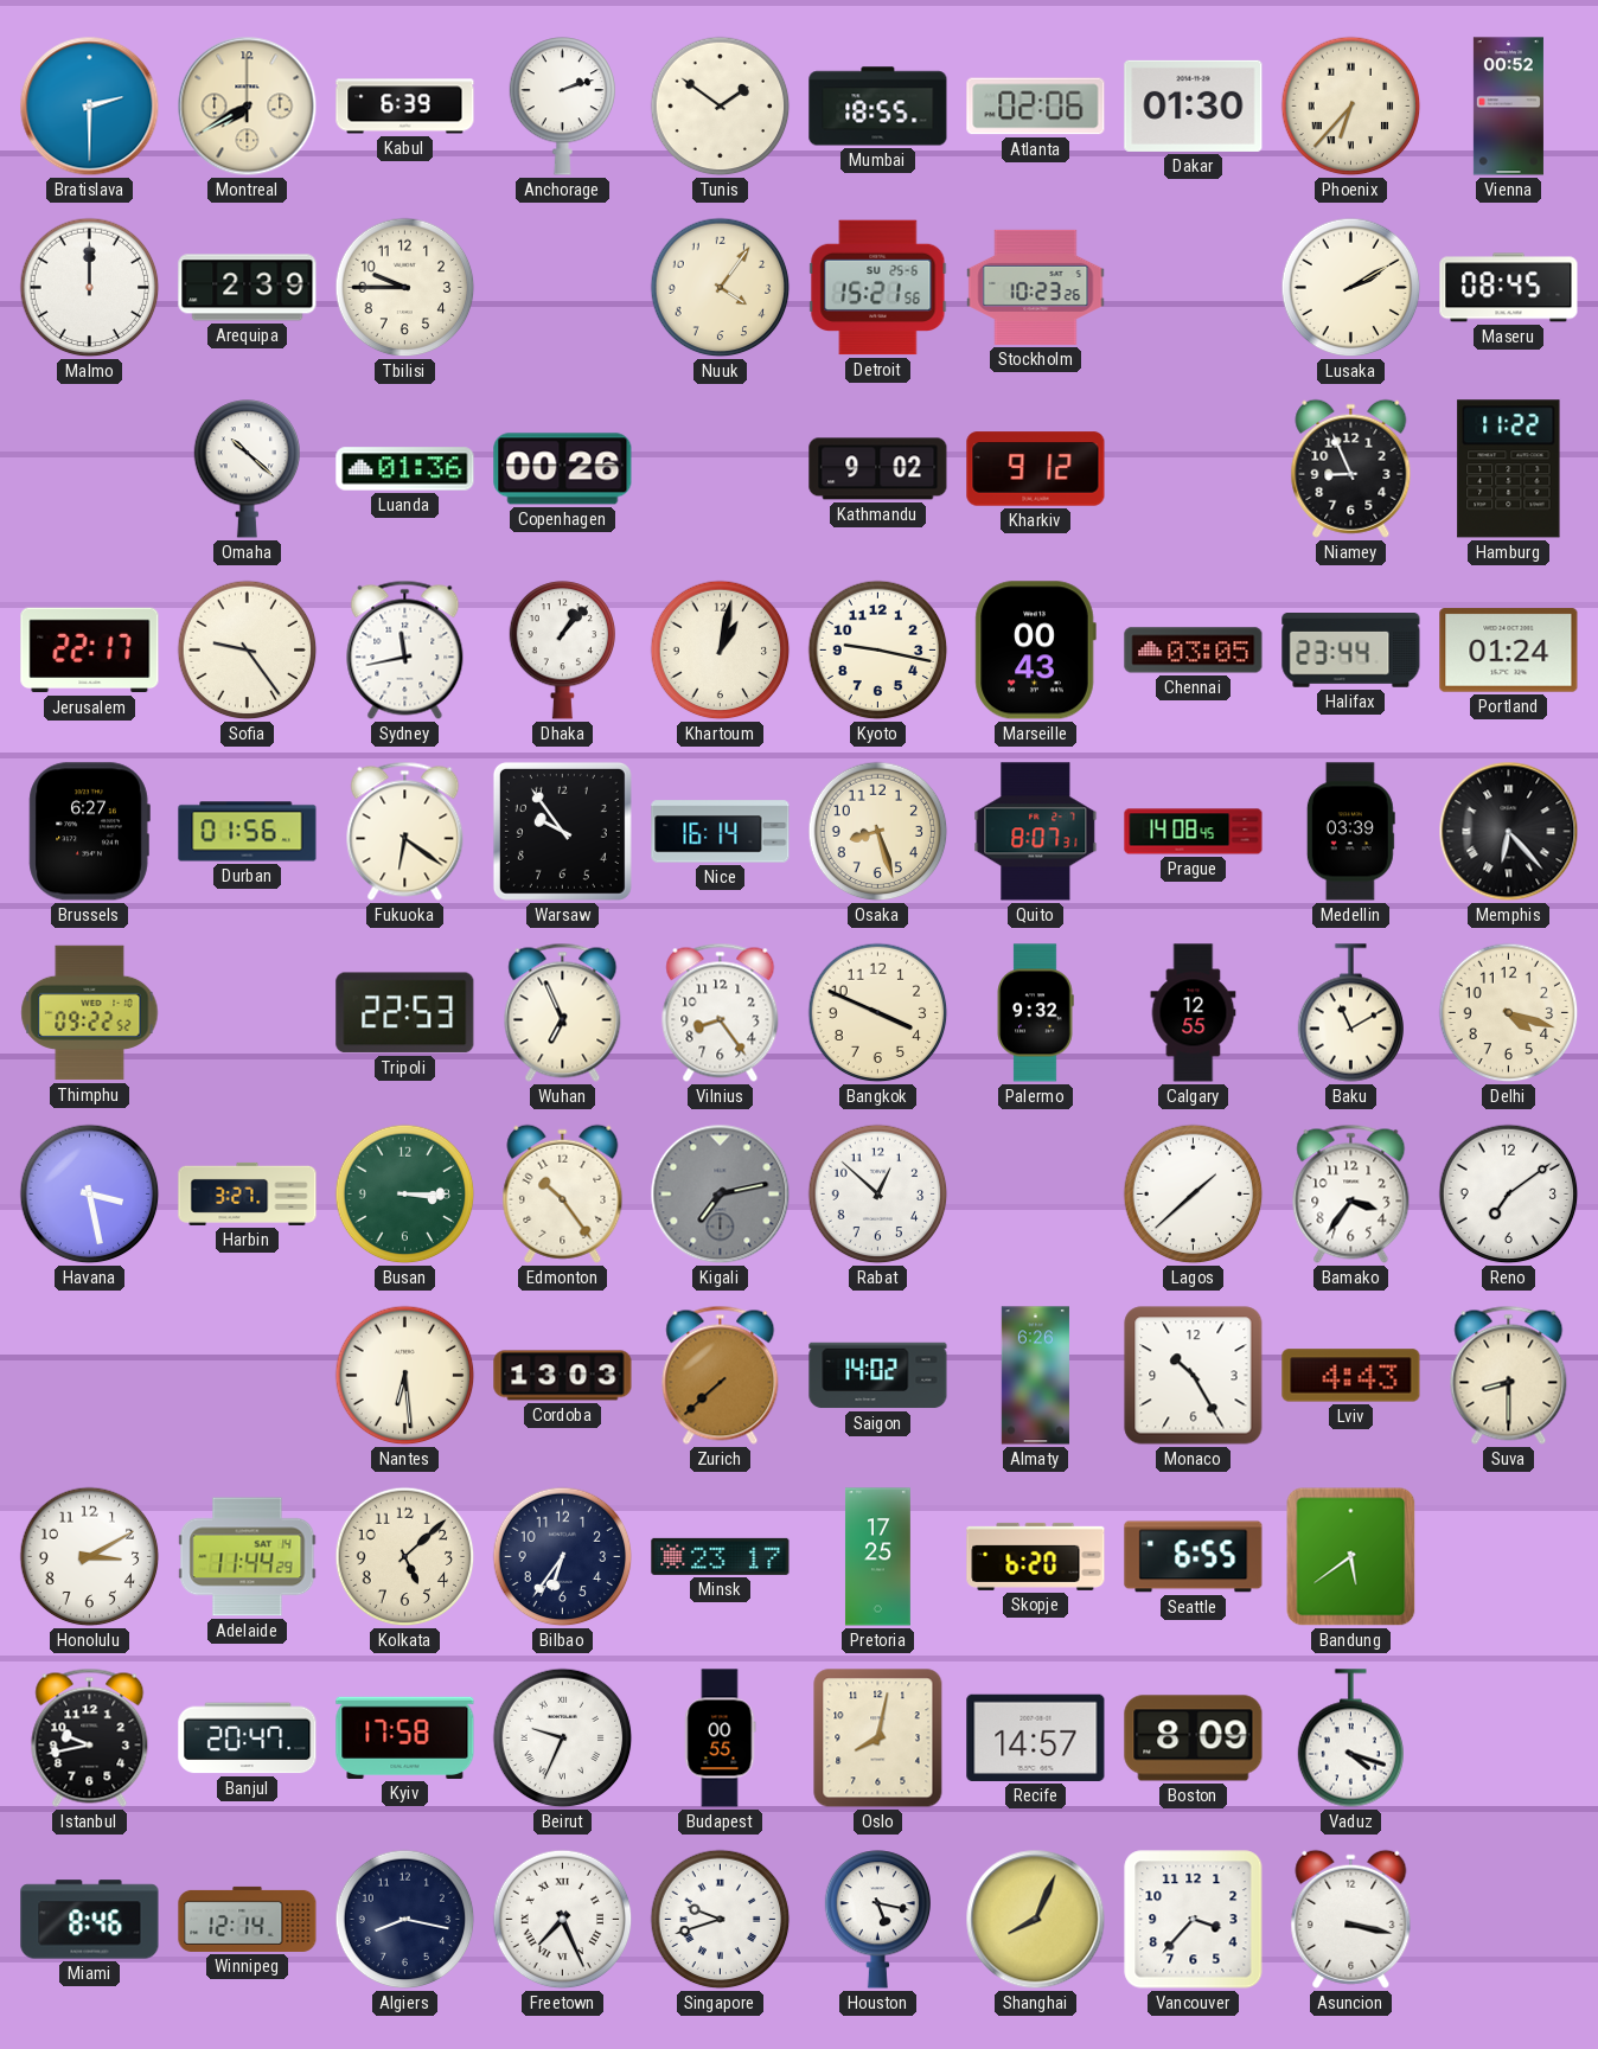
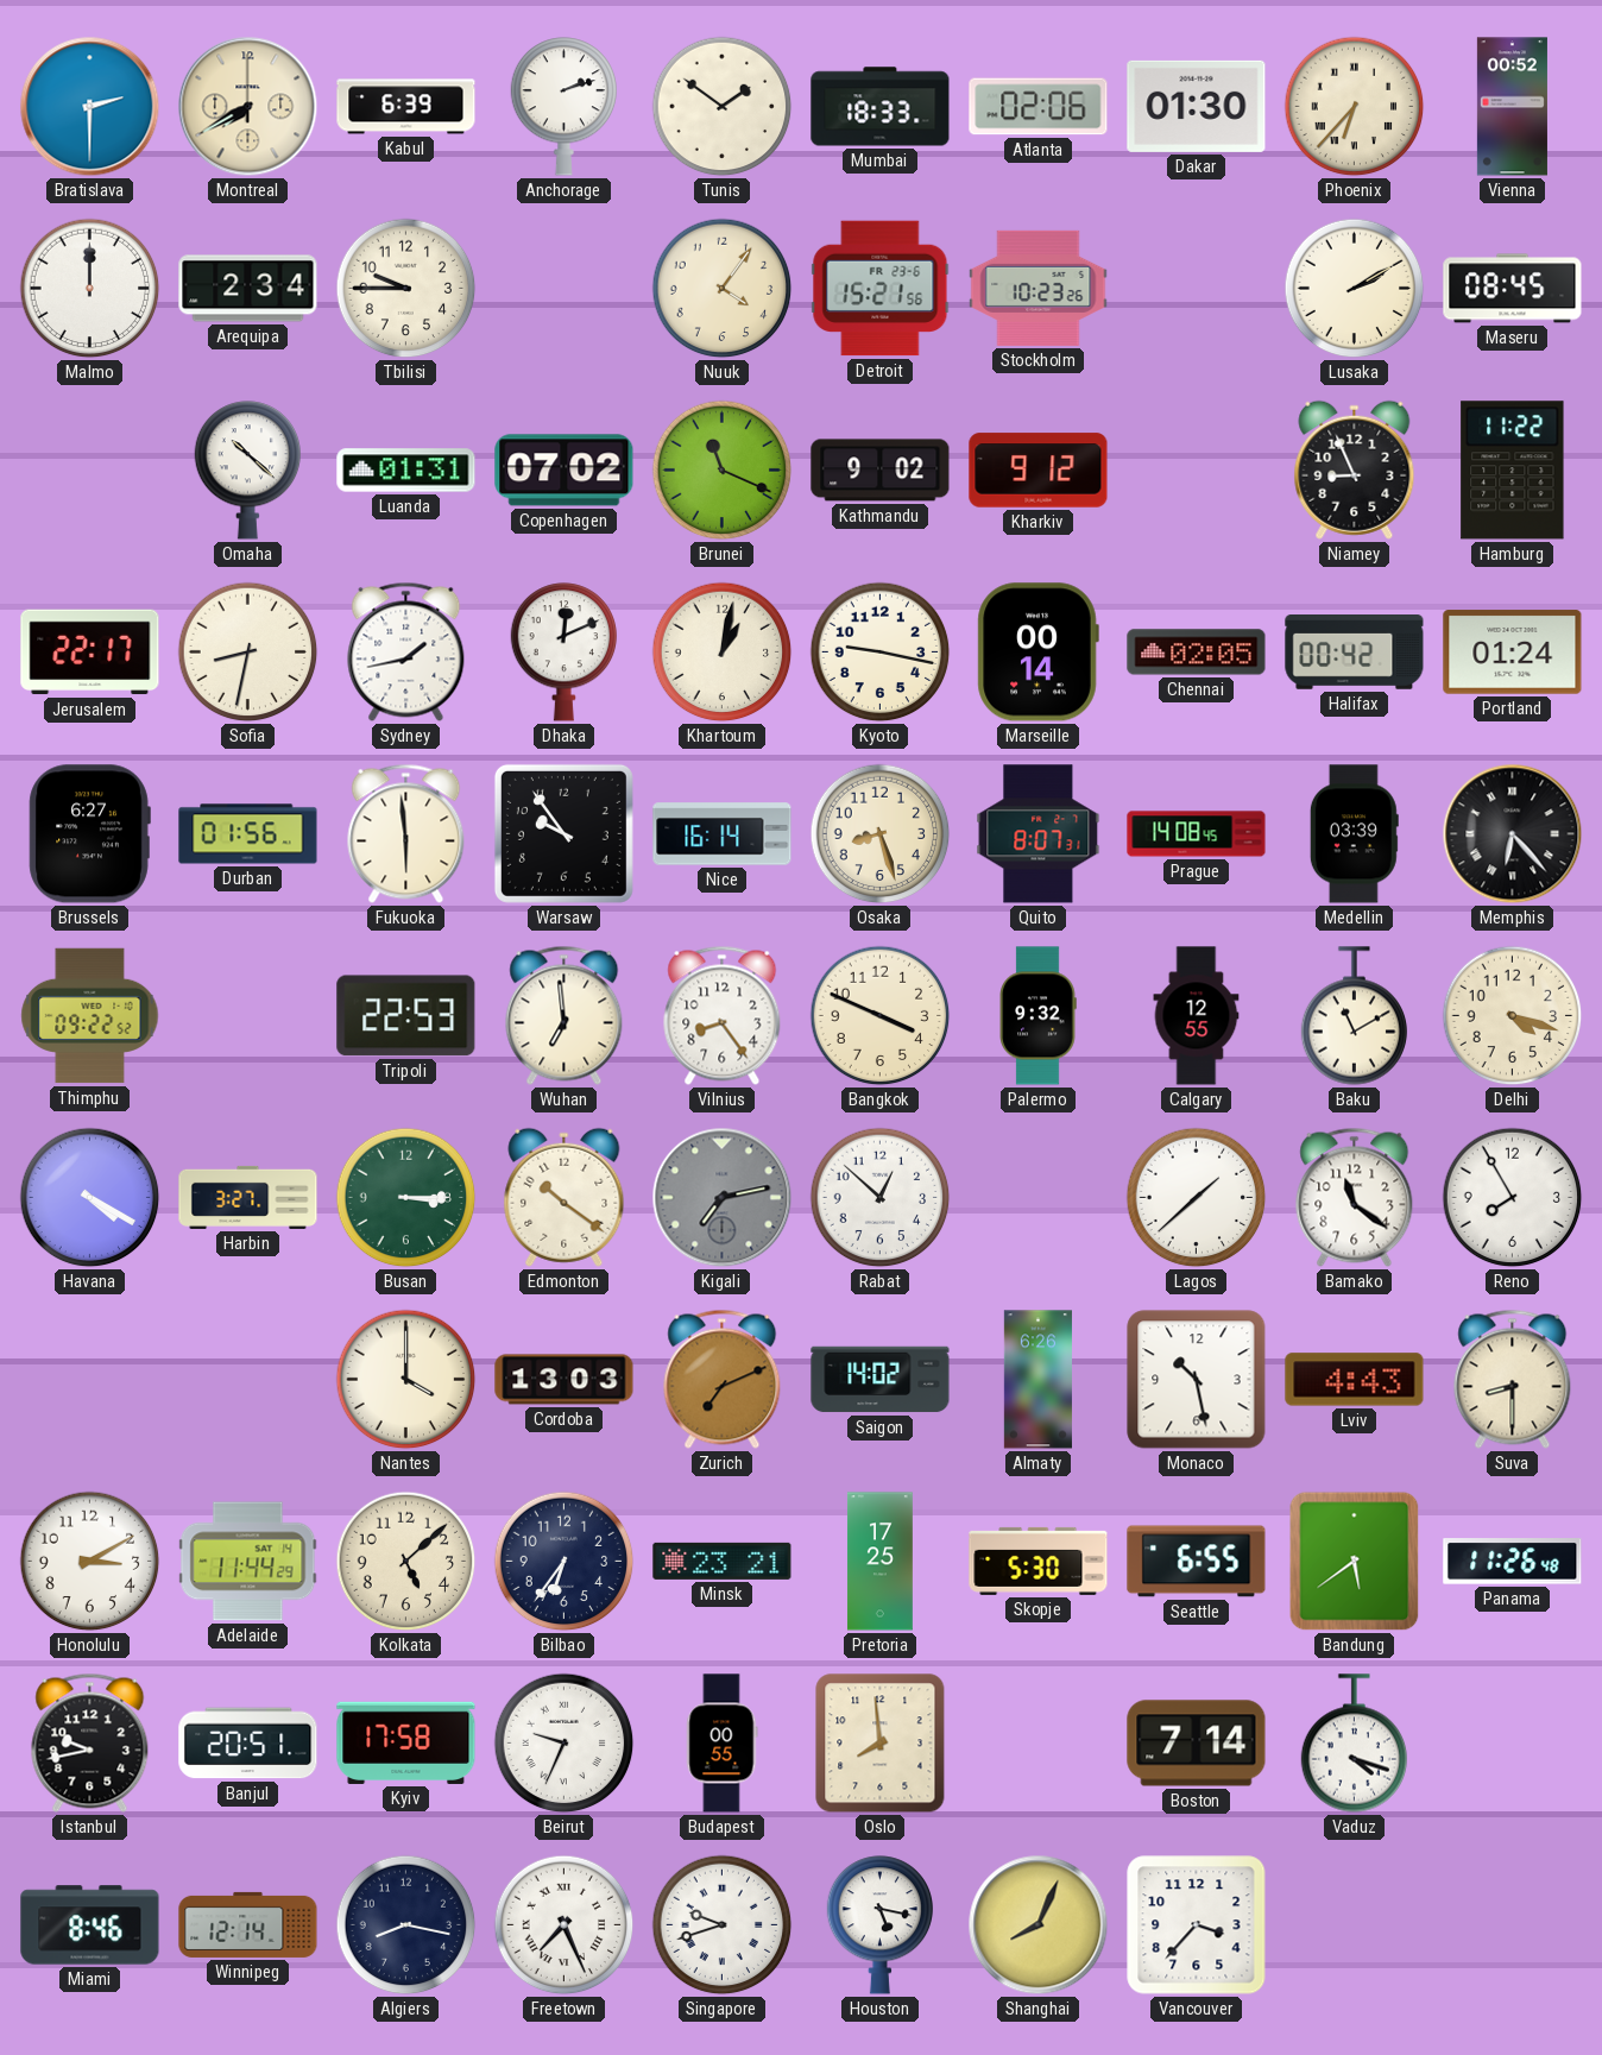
Mumbai: 18:55 -> 18:33
Arequipa: 2:39 -> 2:34
Detroit date: SU 25-6 -> FR 23-6
Luanda: 01:36 -> 01:31
Copenhagen: 00:26 -> 07:02
Brunei: none -> 11:19
Sofia: 9:24 -> 8:32
Sydney: 11:43 -> 1:43
Dhaka: 1:07 -> 12:11
Marseille: 00:43 -> 00:14
Chennai: 03:05 -> 02:05
Halifax: 23:44 -> 00:42
Fukuoka: 6:21 -> 5:59
Wuhan: 6:56 -> 6:59
Havana: 3:28 -> 4:20
Edmonton: 10:24 -> 10:21
Bamako: 3:36 -> 11:21
Reno: 7:09 -> 7:55
Nantes: 6:29 -> 4:00
Zurich: 7:38 -> 7:11
Monaco: 10:25 -> 10:28
Minsk: 23:17 -> 23:21
Skopje: 6:20 -> 5:30
Panama: none -> 11:26
Banjul: 20:47 -> 20:51
Oslo: 8:02 -> 7:59
Recife: 14:57 -> none
Boston: 8:09 -> 7:14
Asuncion: 3:17 -> none
